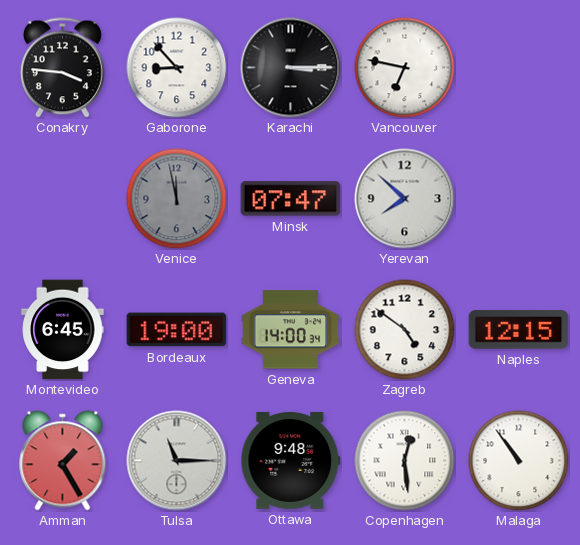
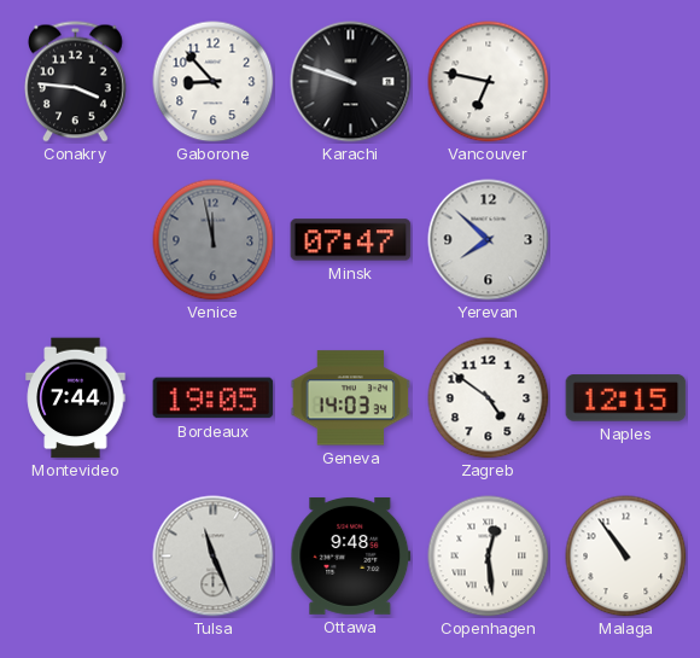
Karachi: 3:15 -> 9:48
Montevideo: 6:45 -> 7:44
Bordeaux: 19:00 -> 19:05
Geneva: 14:00 -> 14:03
Amman: 1:25 -> none
Tulsa: 11:15 -> 11:26
